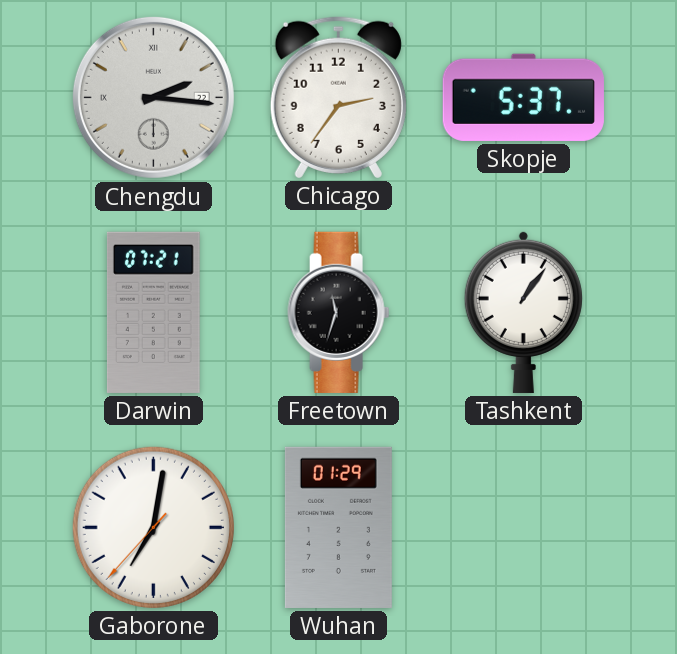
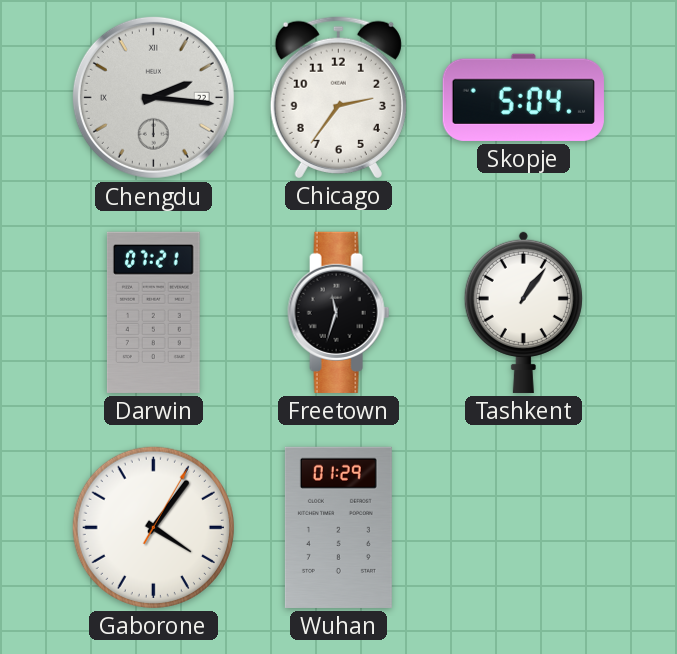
Skopje: 5:37 -> 5:04
Gaborone: 7:01 -> 4:06
